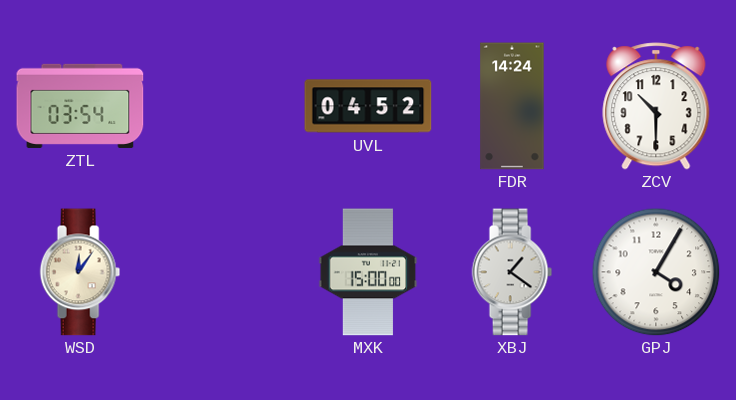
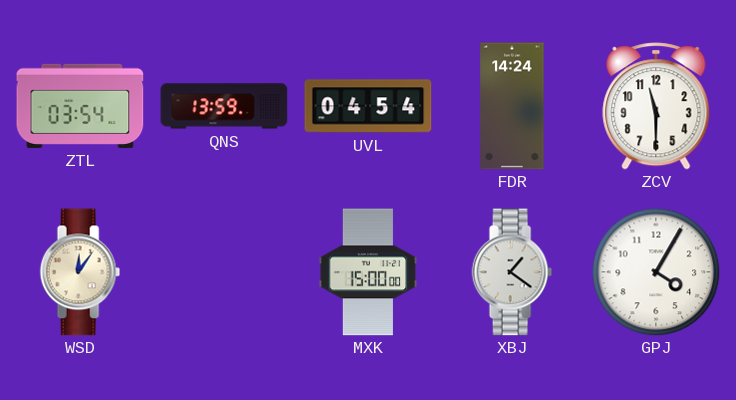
QNS: none -> 13:59
UVL: 04:52 -> 04:54
ZCV: 10:30 -> 11:30
